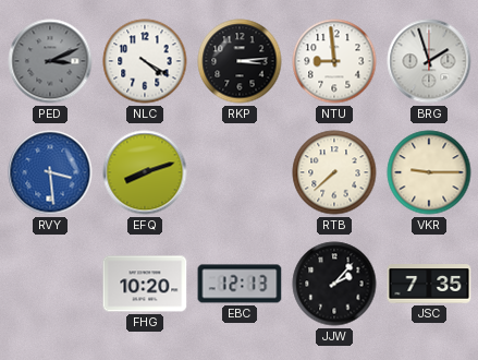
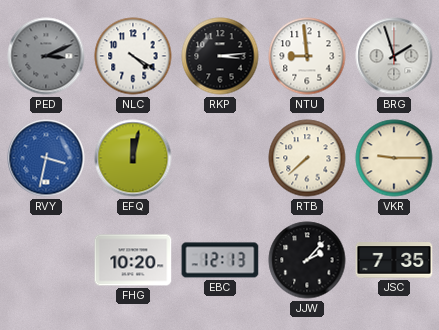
RVY: 3:29 -> 3:32
EFQ: 8:12 -> 12:02
